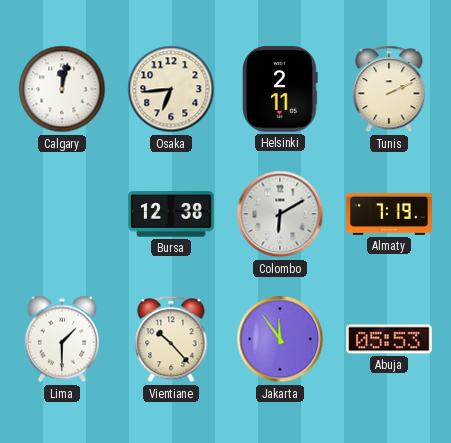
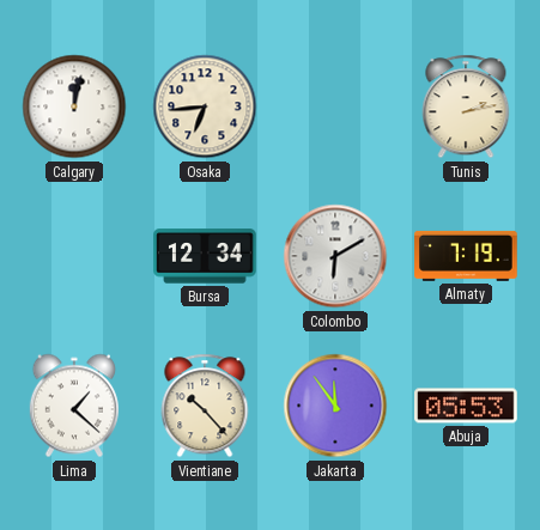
Helsinki: 2:11 -> none
Tunis: 2:11 -> 2:13
Bursa: 12:38 -> 12:34
Lima: 1:30 -> 1:22
